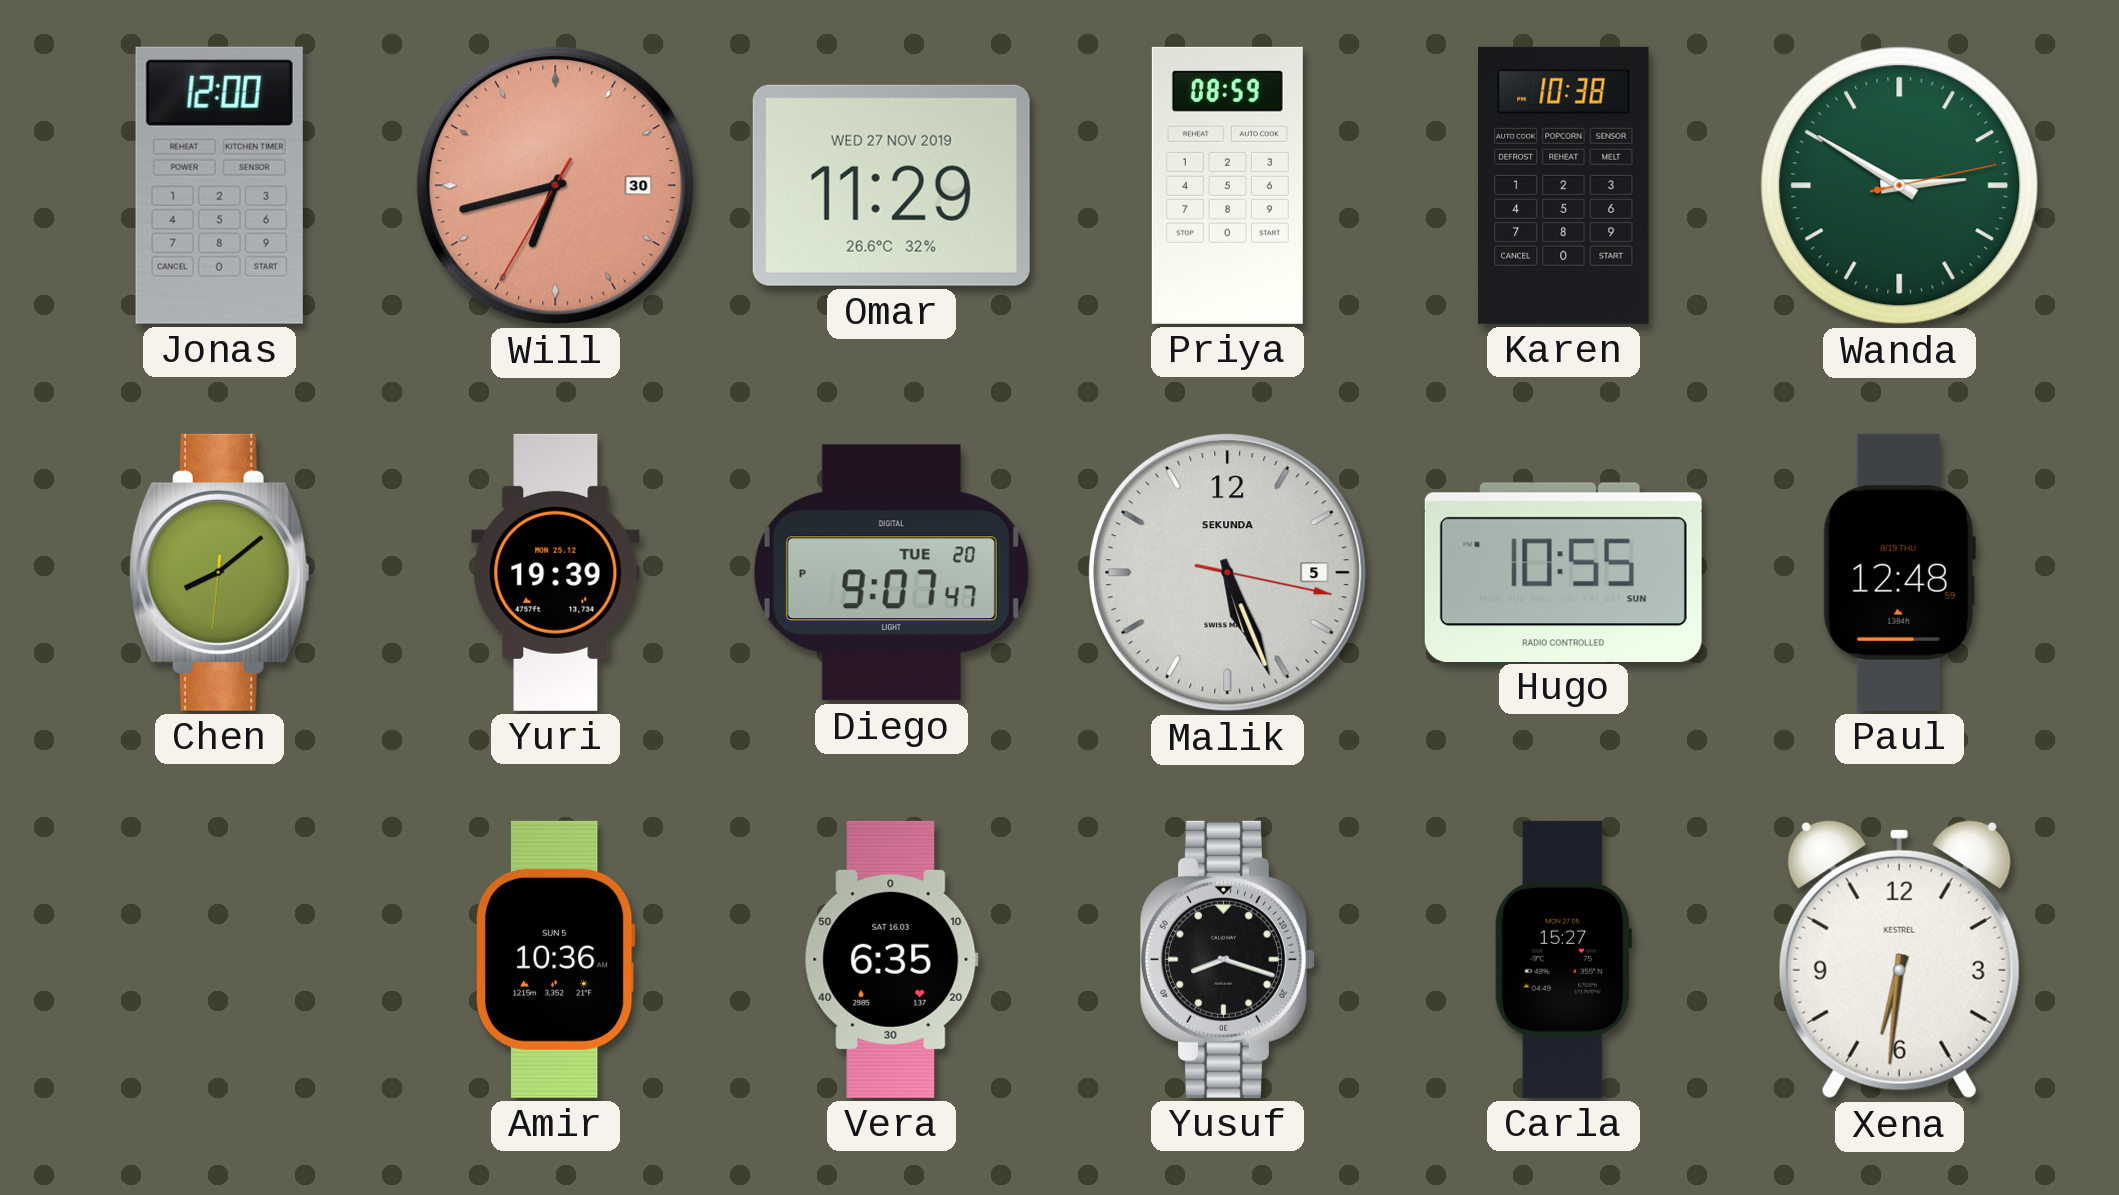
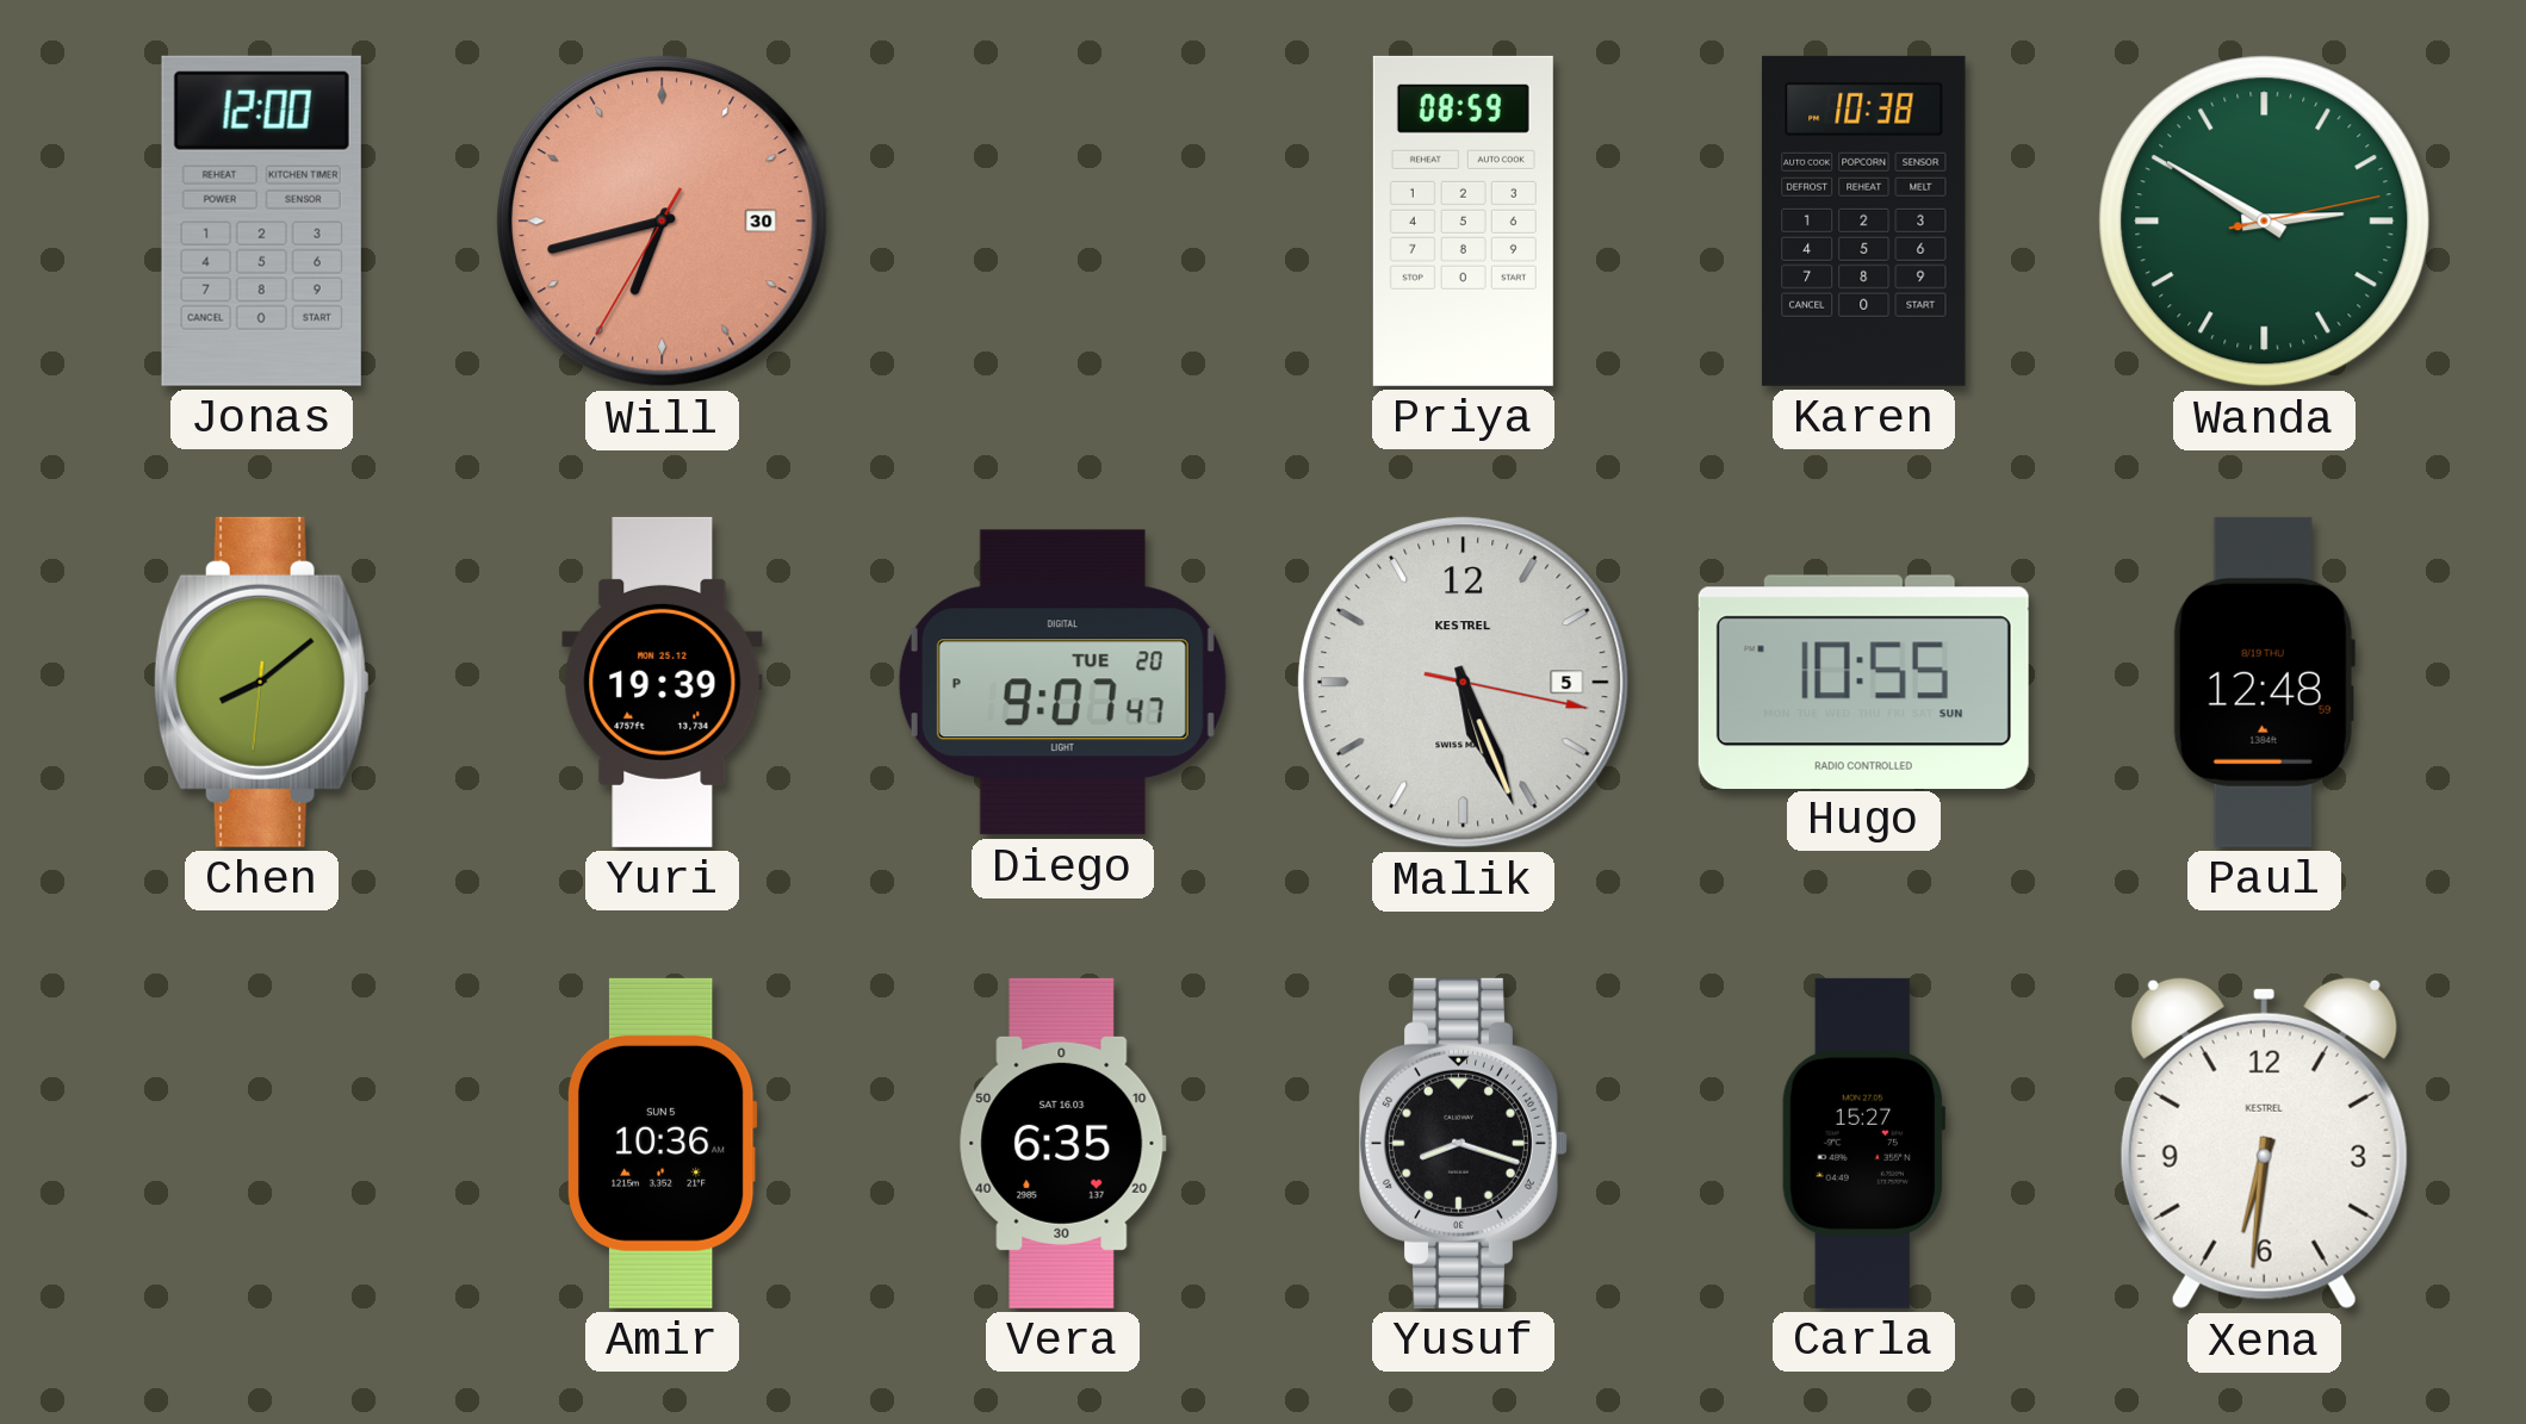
Omar: 11:29 -> none
Malik brand: SEKUNDA -> KESTREL
